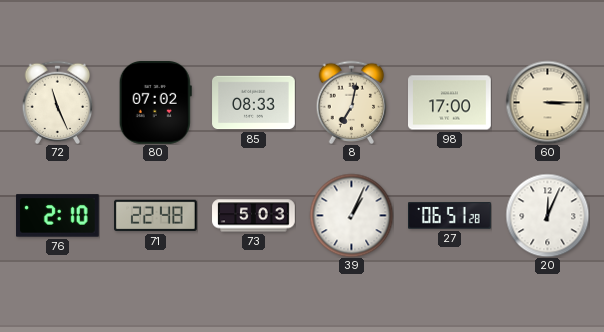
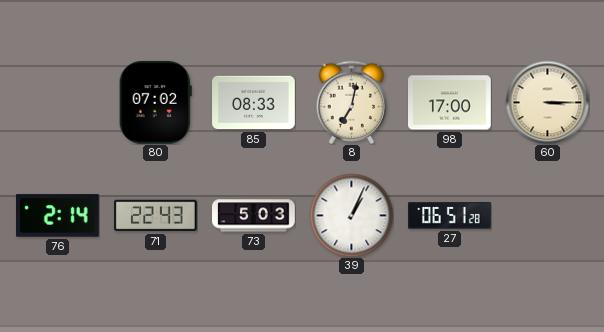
72: 11:26 -> none
76: 2:10 -> 2:14
71: 22:48 -> 22:43
20: 12:04 -> none
